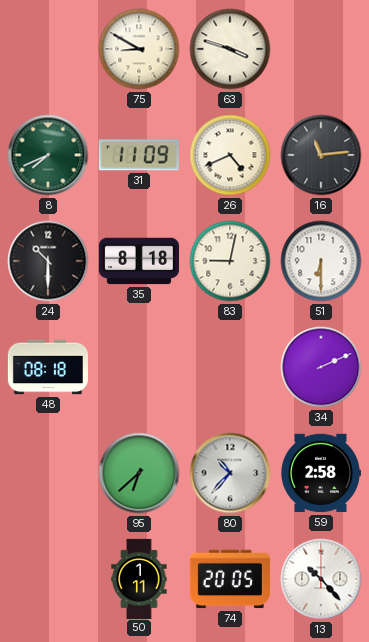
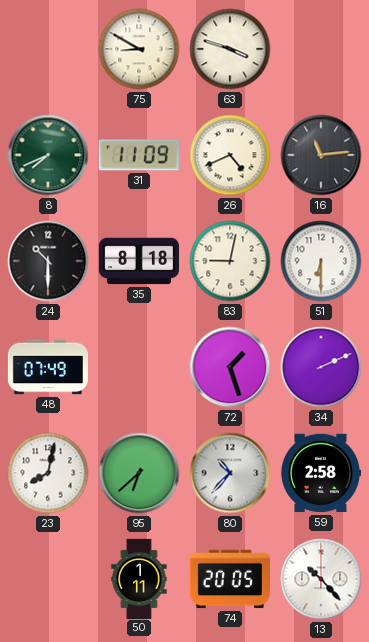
48: 08:18 -> 07:49
72: none -> 1:27
23: none -> 8:02
